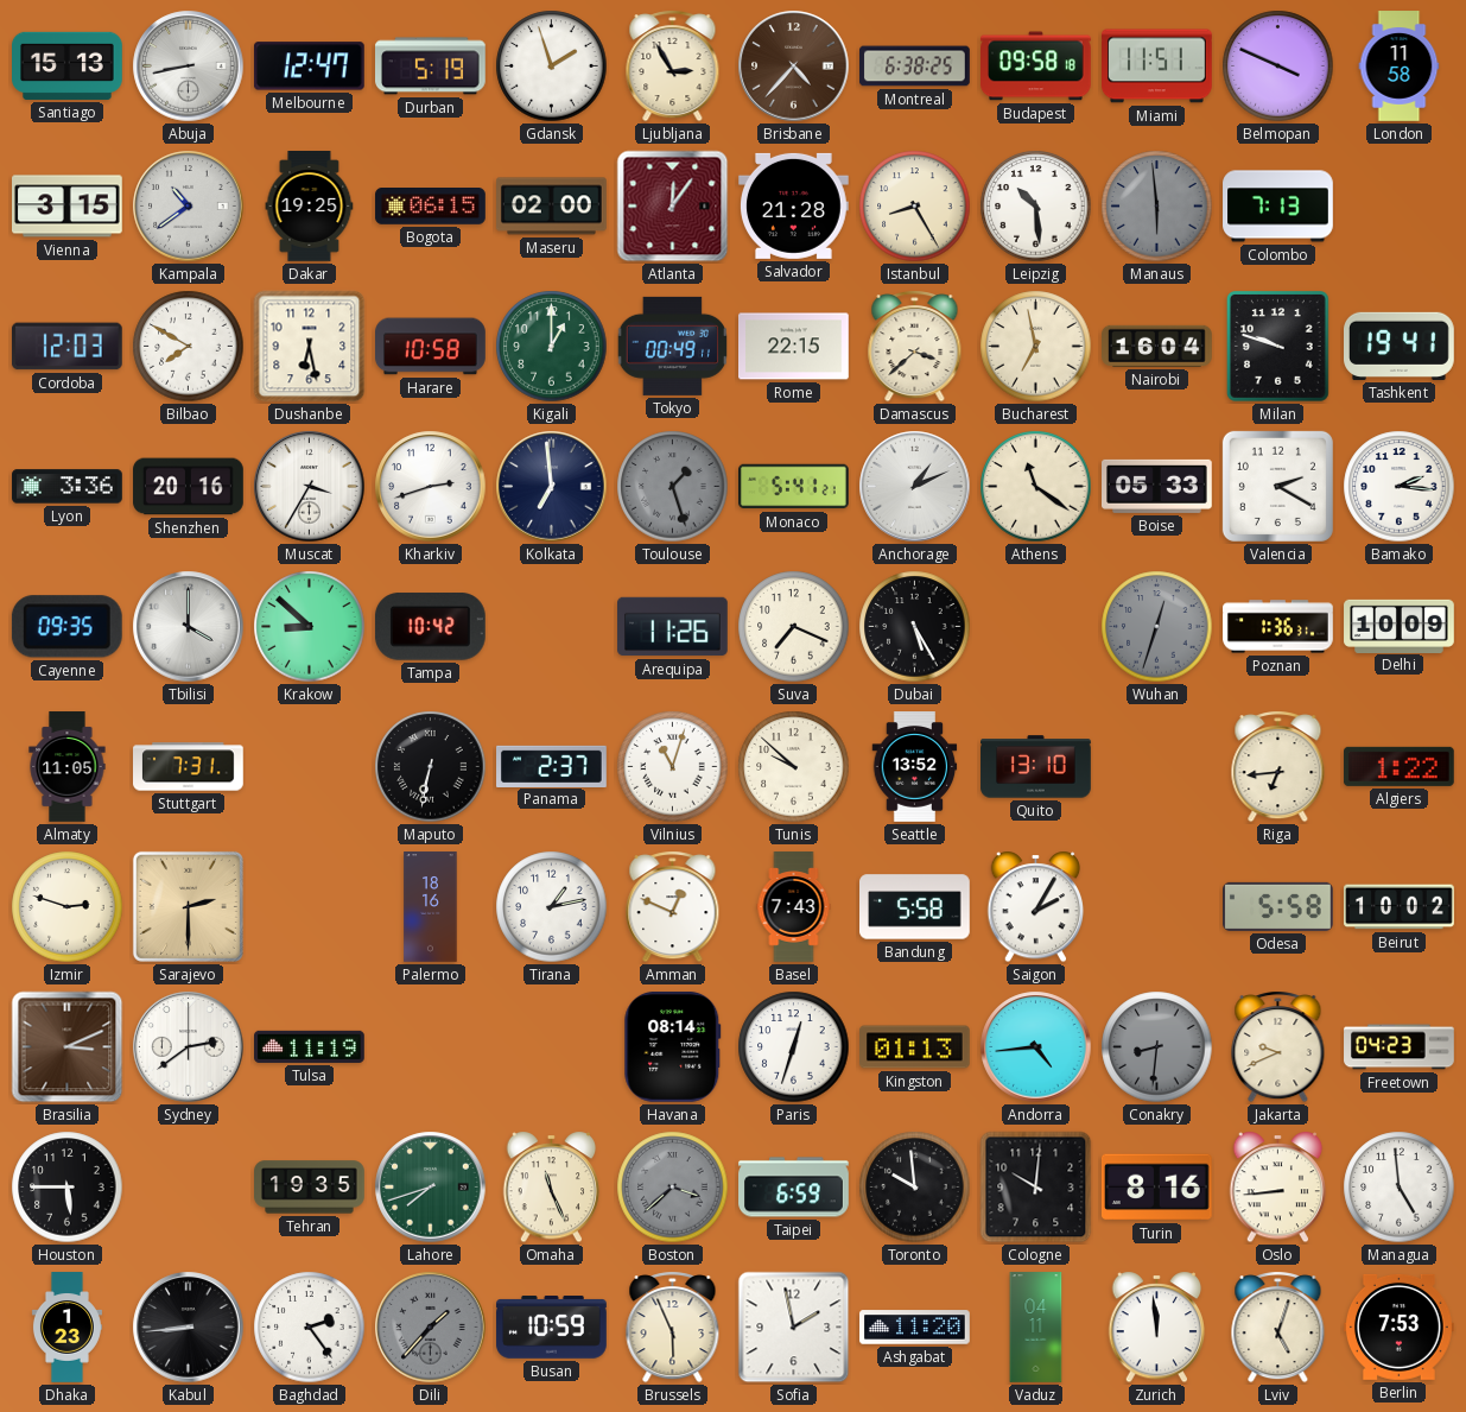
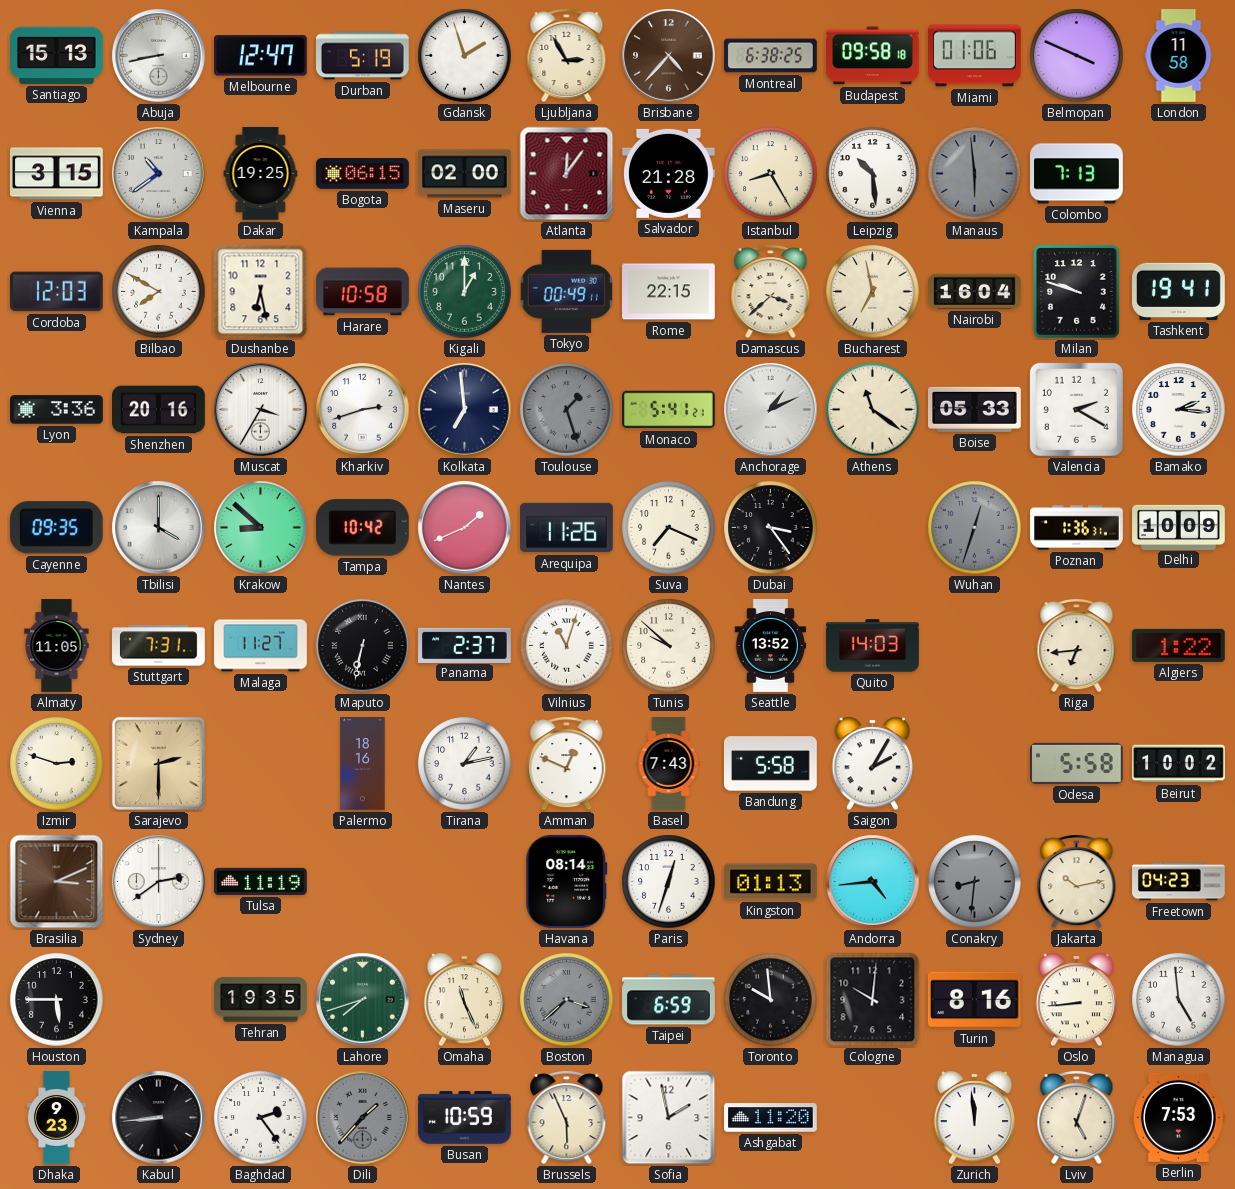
Miami: 11:51 -> 01:06
Nantes: none -> 1:41
Dubai: 5:25 -> 3:24
Malaga: none -> 11:27
Quito: 13:10 -> 14:03
Jakarta: 9:41 -> 10:13
Dhaka: 1:23 -> 9:23
Vaduz: 04:11 -> none
